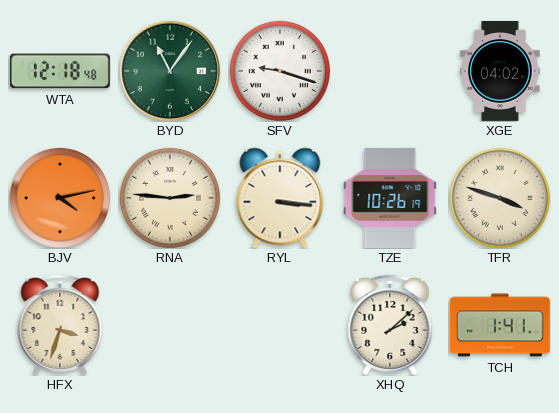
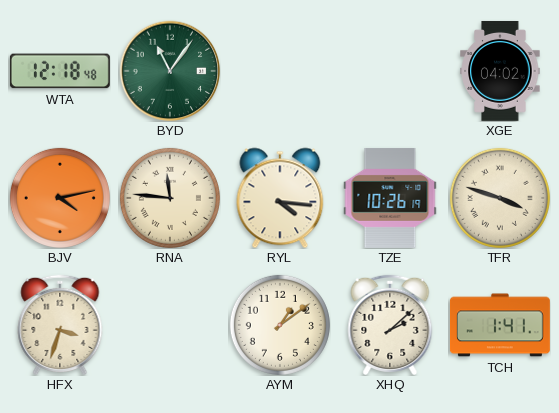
SFV: 9:18 -> none
RNA: 2:46 -> 11:46
RYL: 3:16 -> 4:16
AYM: none -> 1:09
